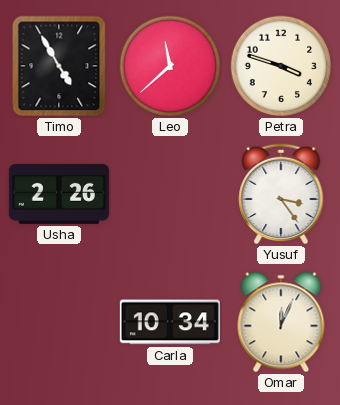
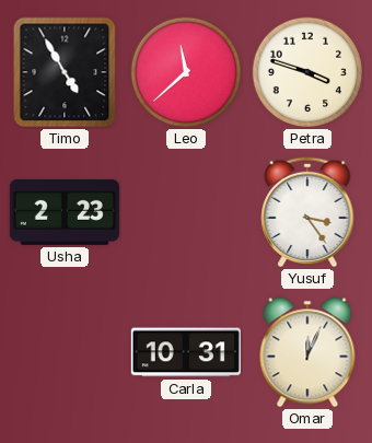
Usha: 2:26 -> 2:23
Carla: 10:34 -> 10:31
